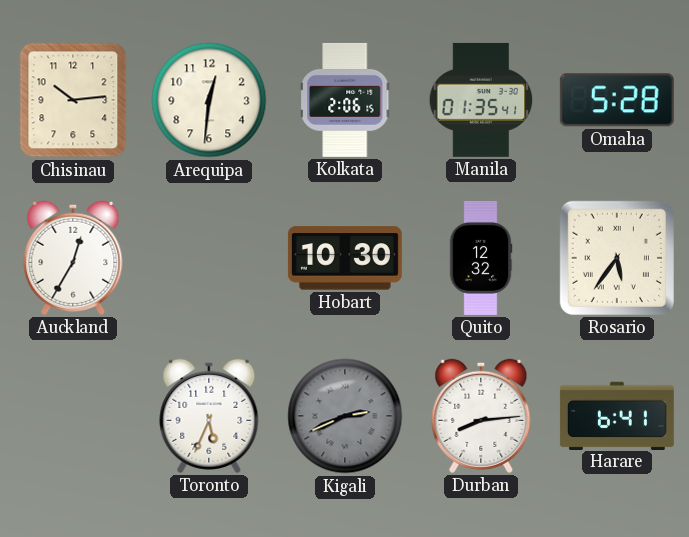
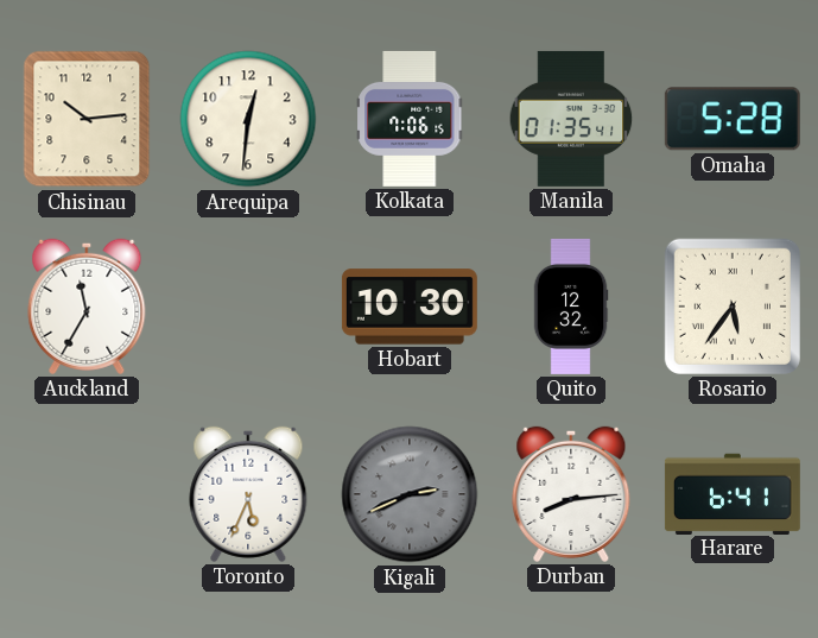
Kolkata: 2:06 -> 7:06
Auckland: 12:35 -> 11:35
